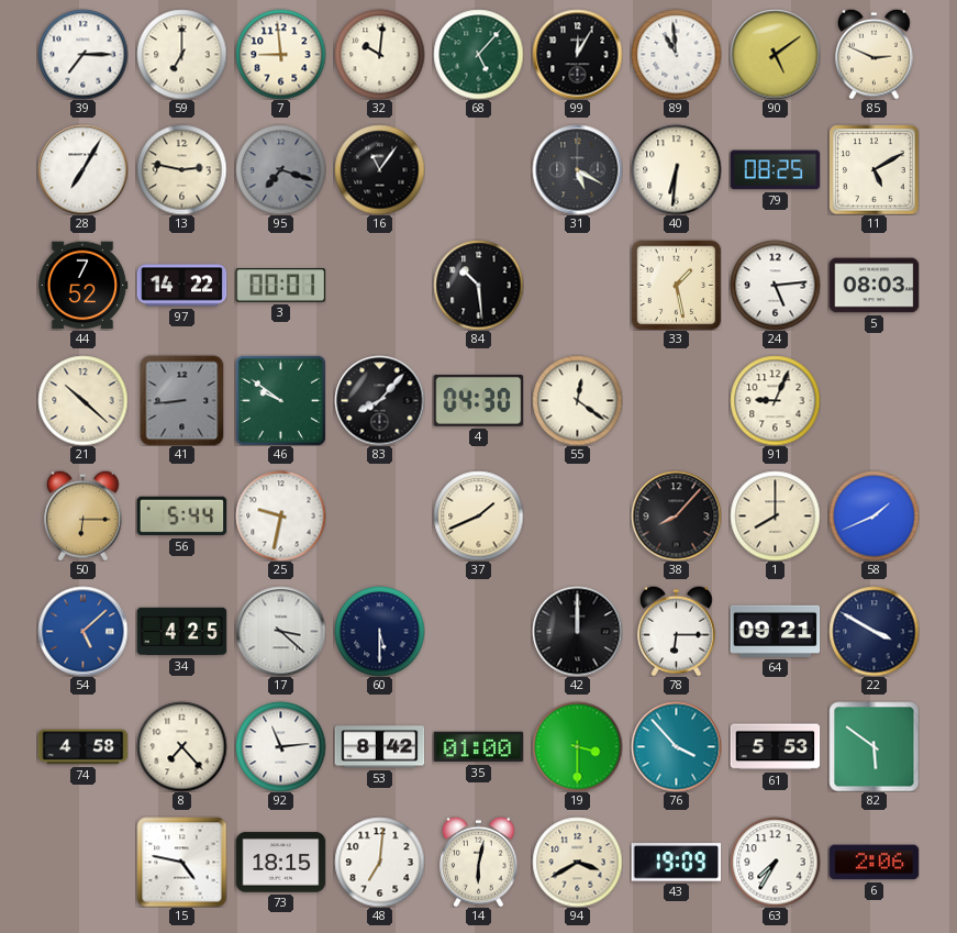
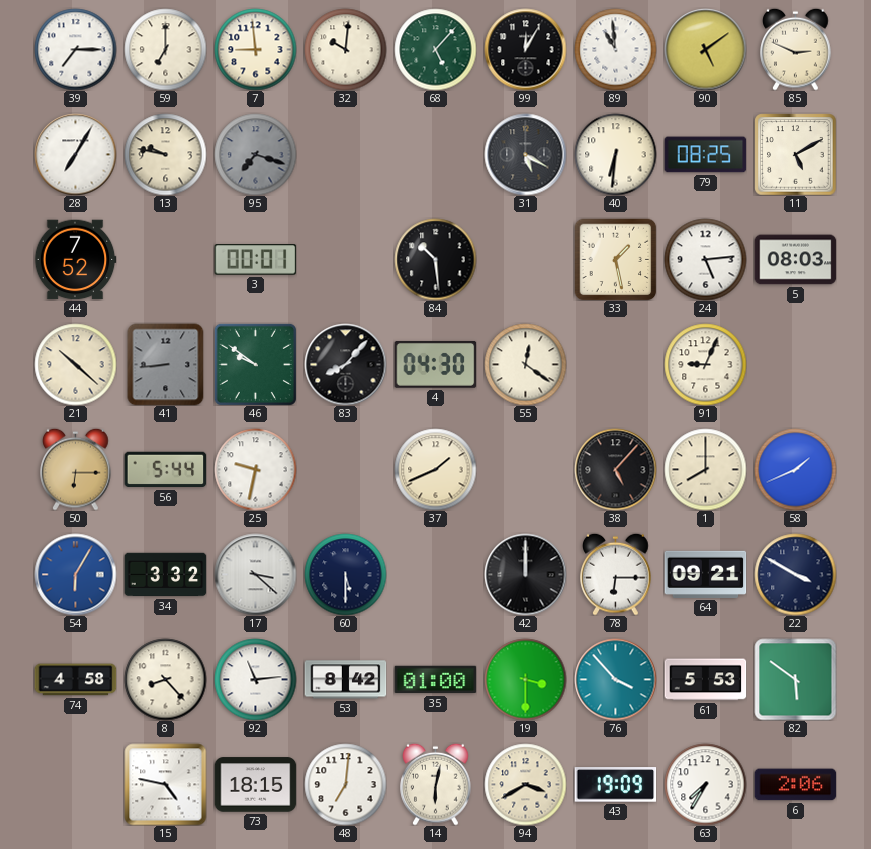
13: 2:47 -> 9:47
16: 11:06 -> none
97: 14:22 -> none
38: 8:07 -> 5:07
54: 5:08 -> 6:05
34: 4:25 -> 3:32
8: 7:23 -> 8:23
